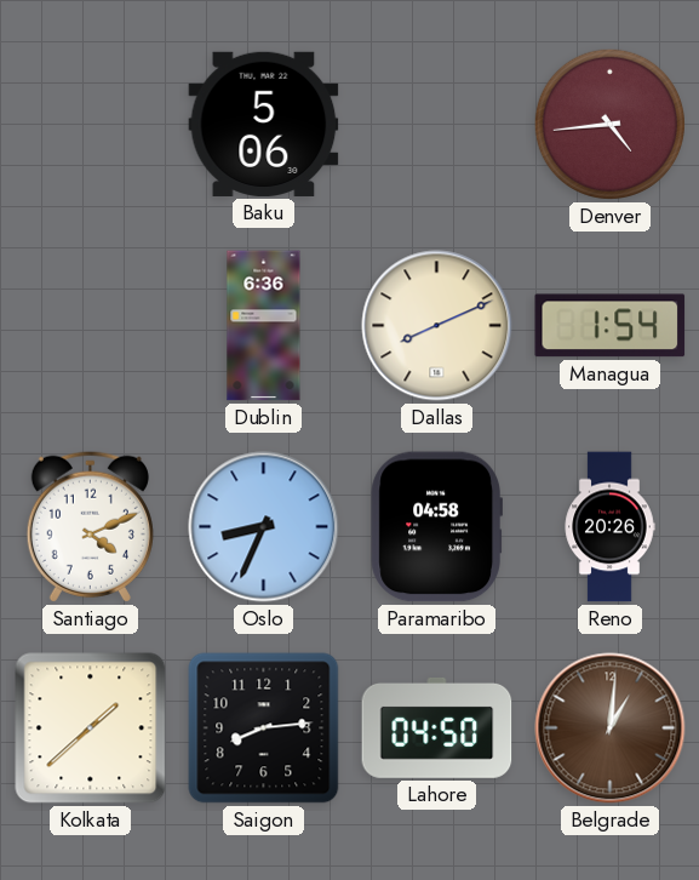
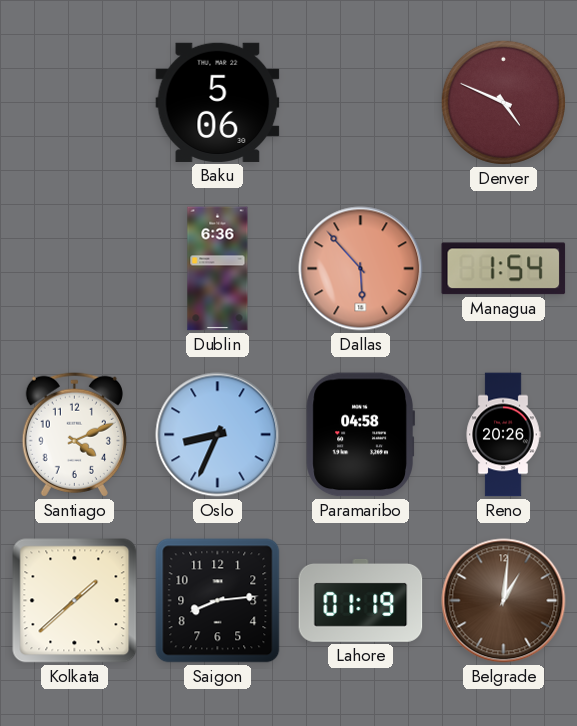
Denver: 4:44 -> 4:49
Dallas: 8:11 -> 5:53
Dallas dial: cream -> salmon
Lahore: 04:50 -> 01:19
